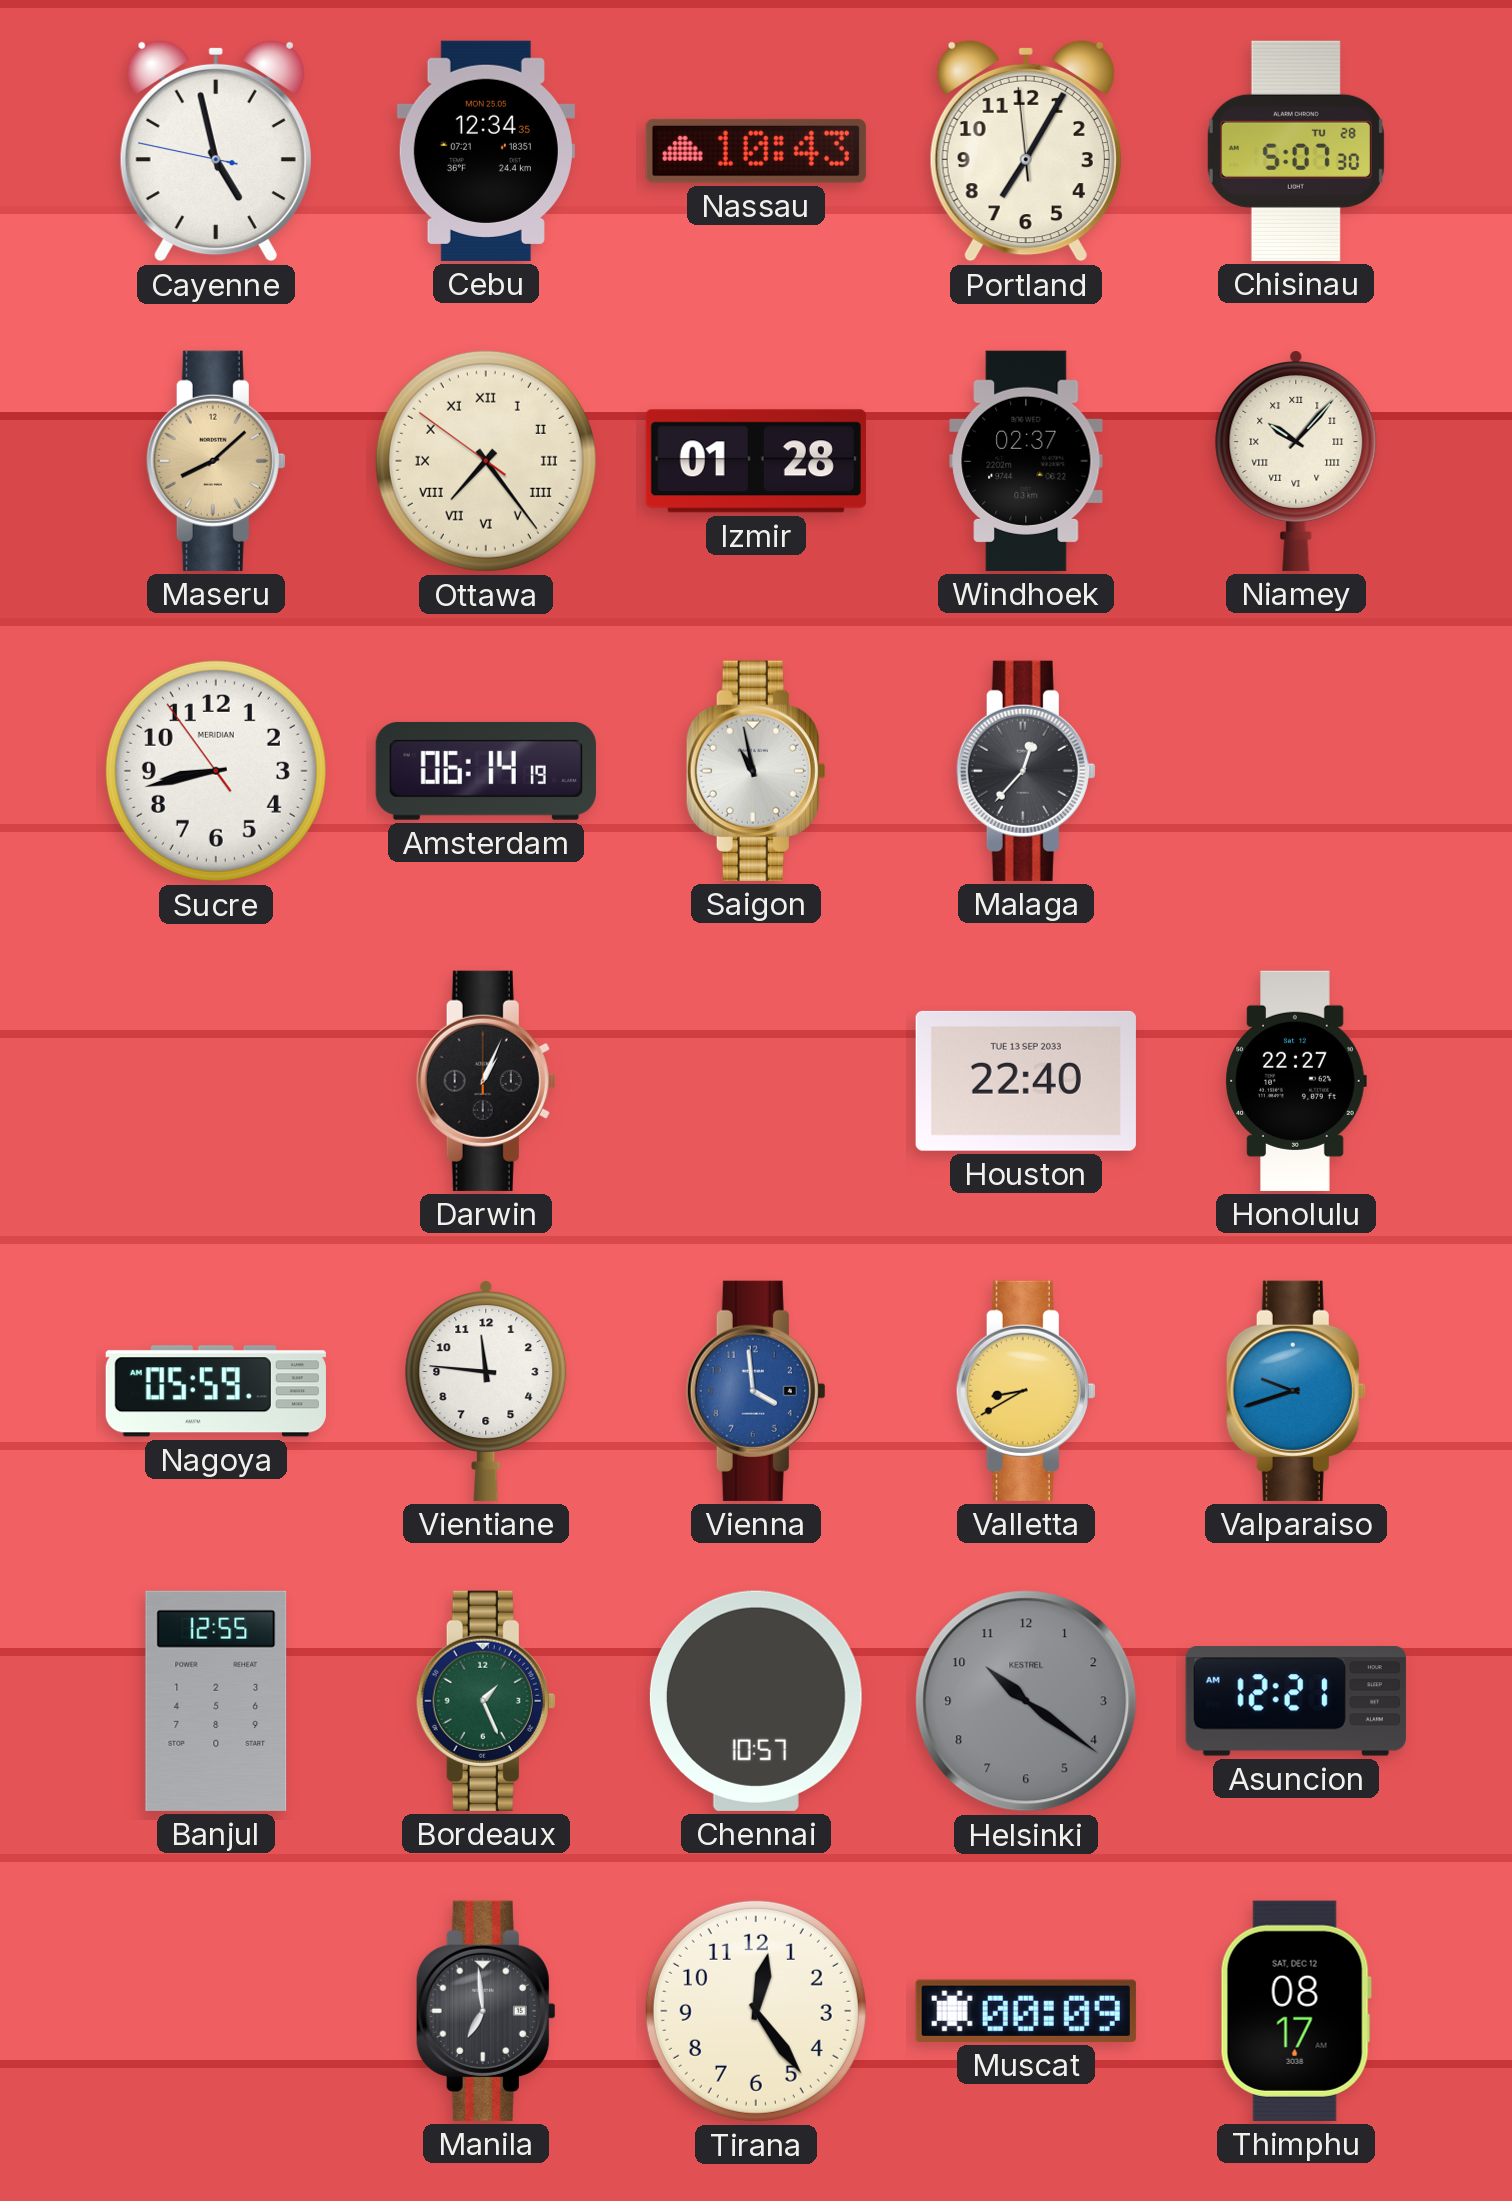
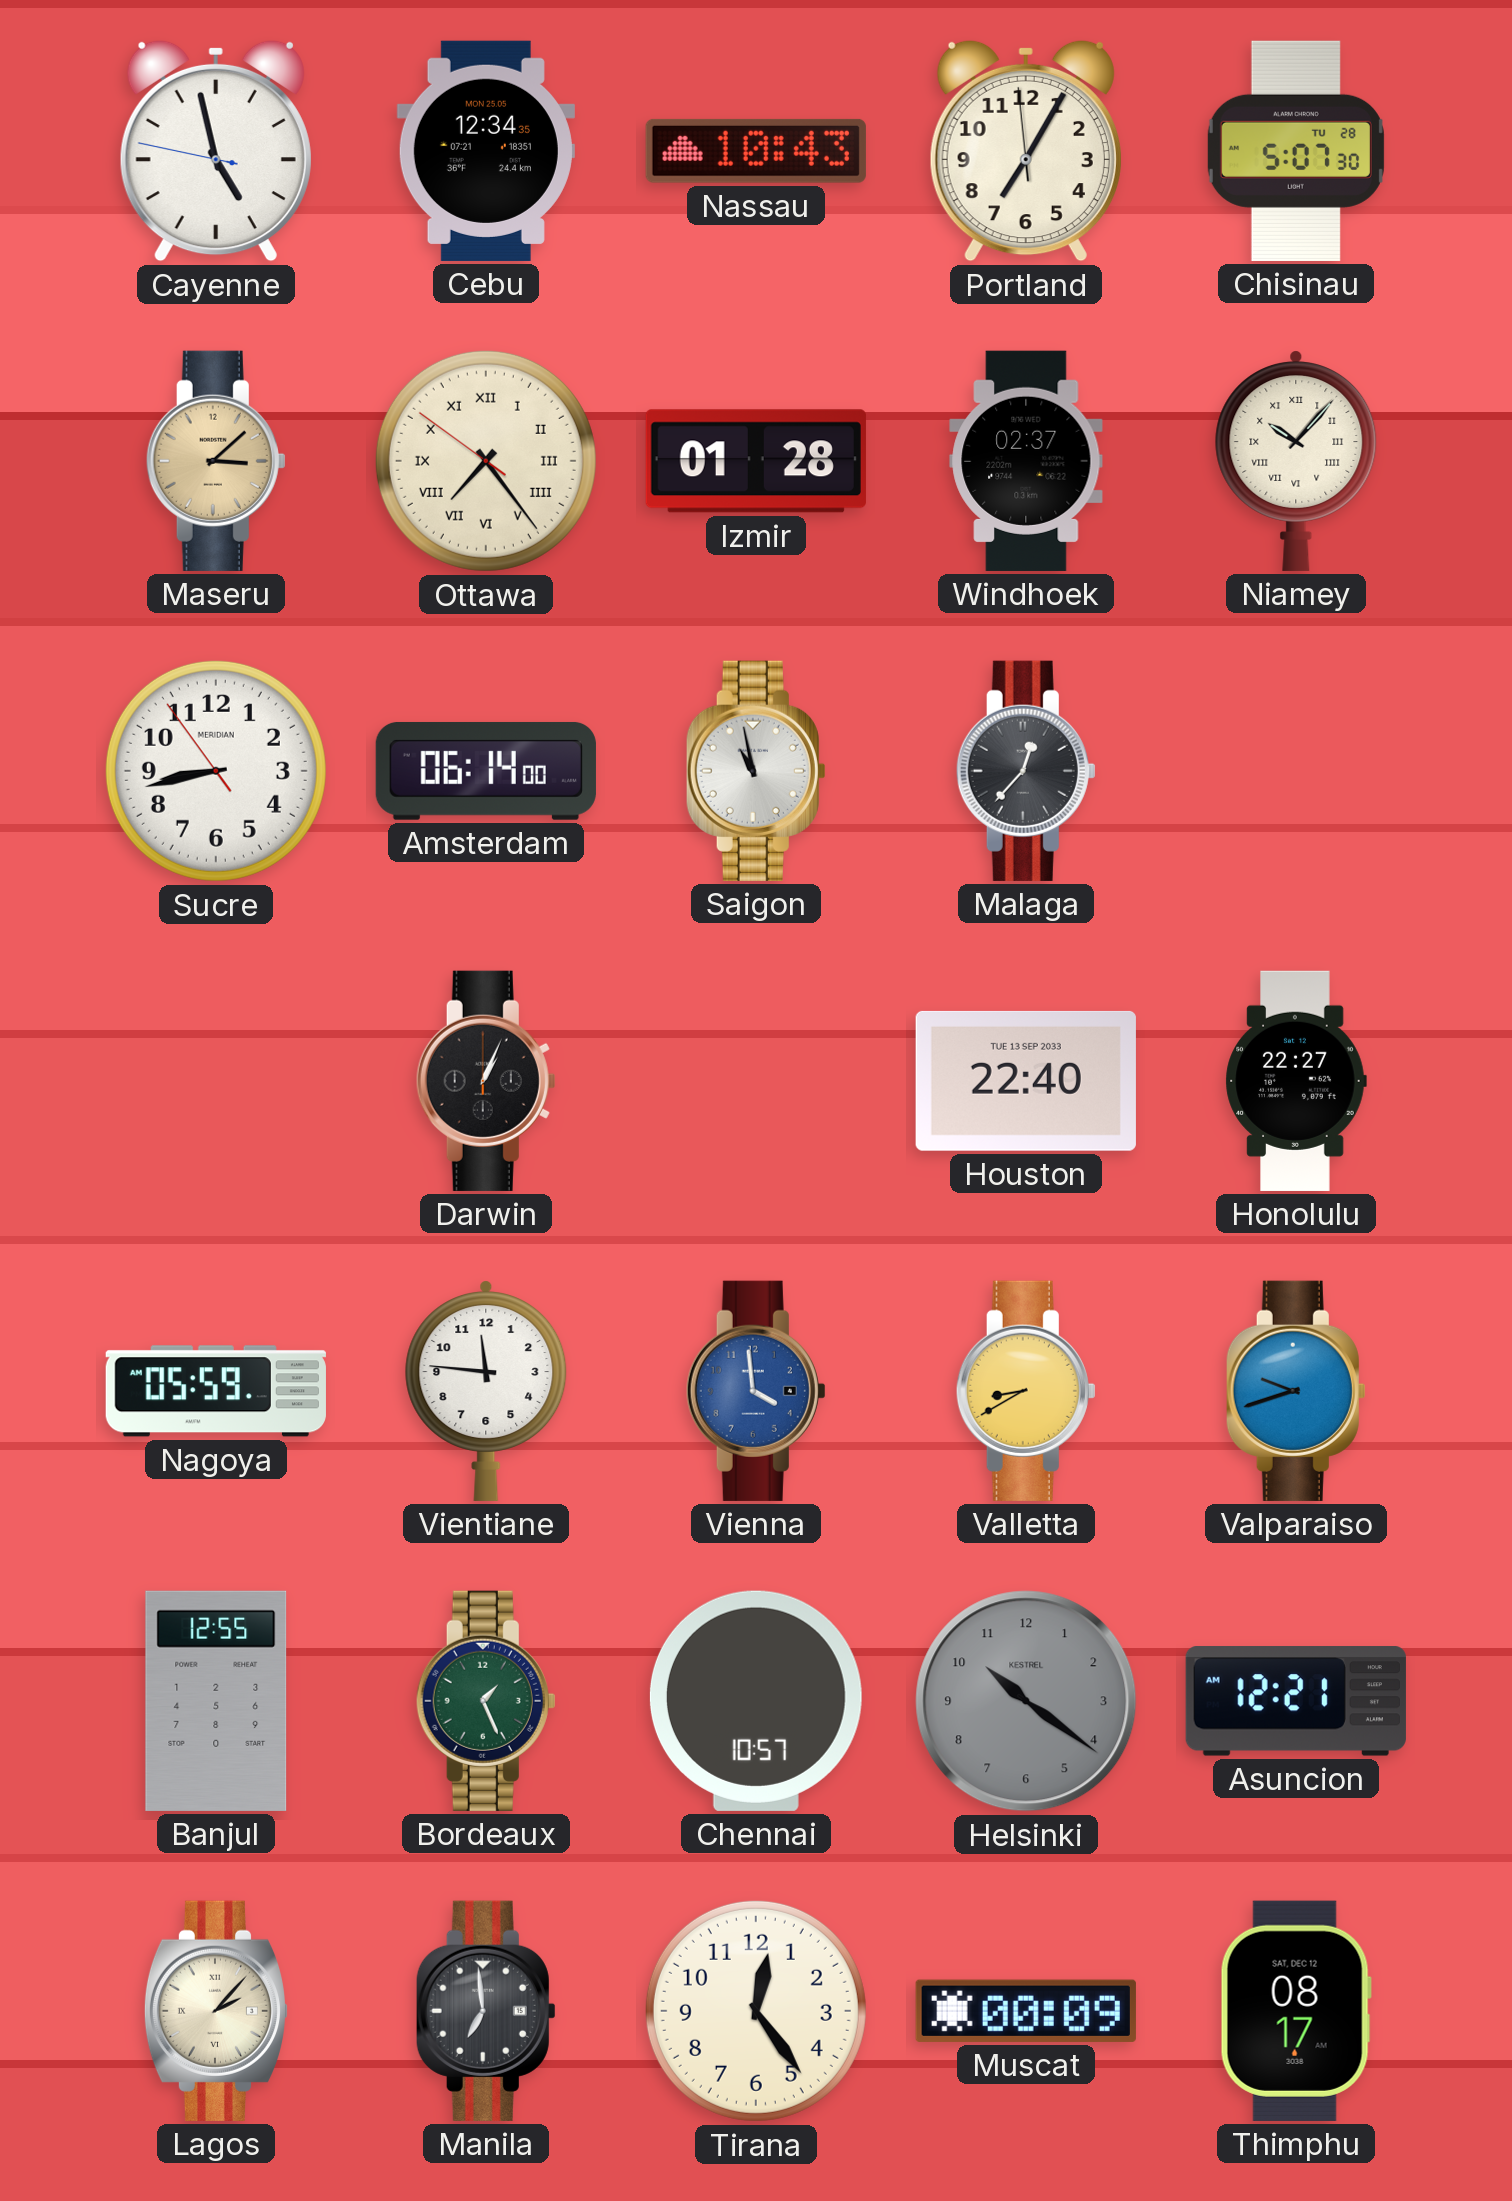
Maseru: 8:08 -> 3:08
Amsterdam: 06:14:19 -> 06:14:00
Lagos: none -> 2:07
